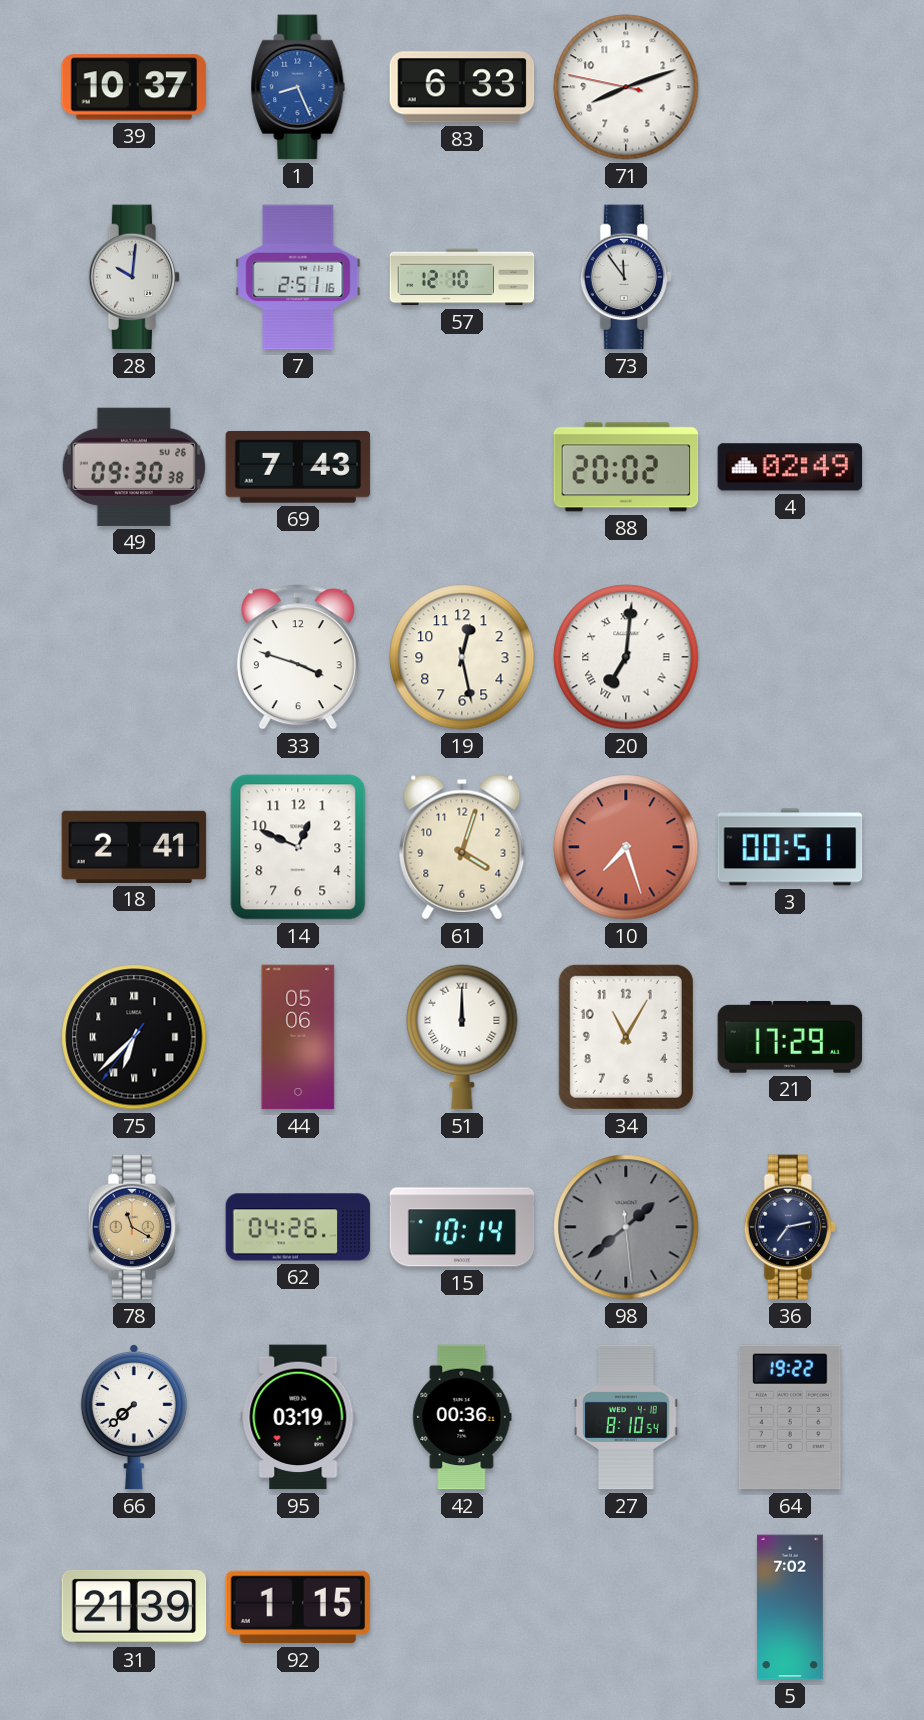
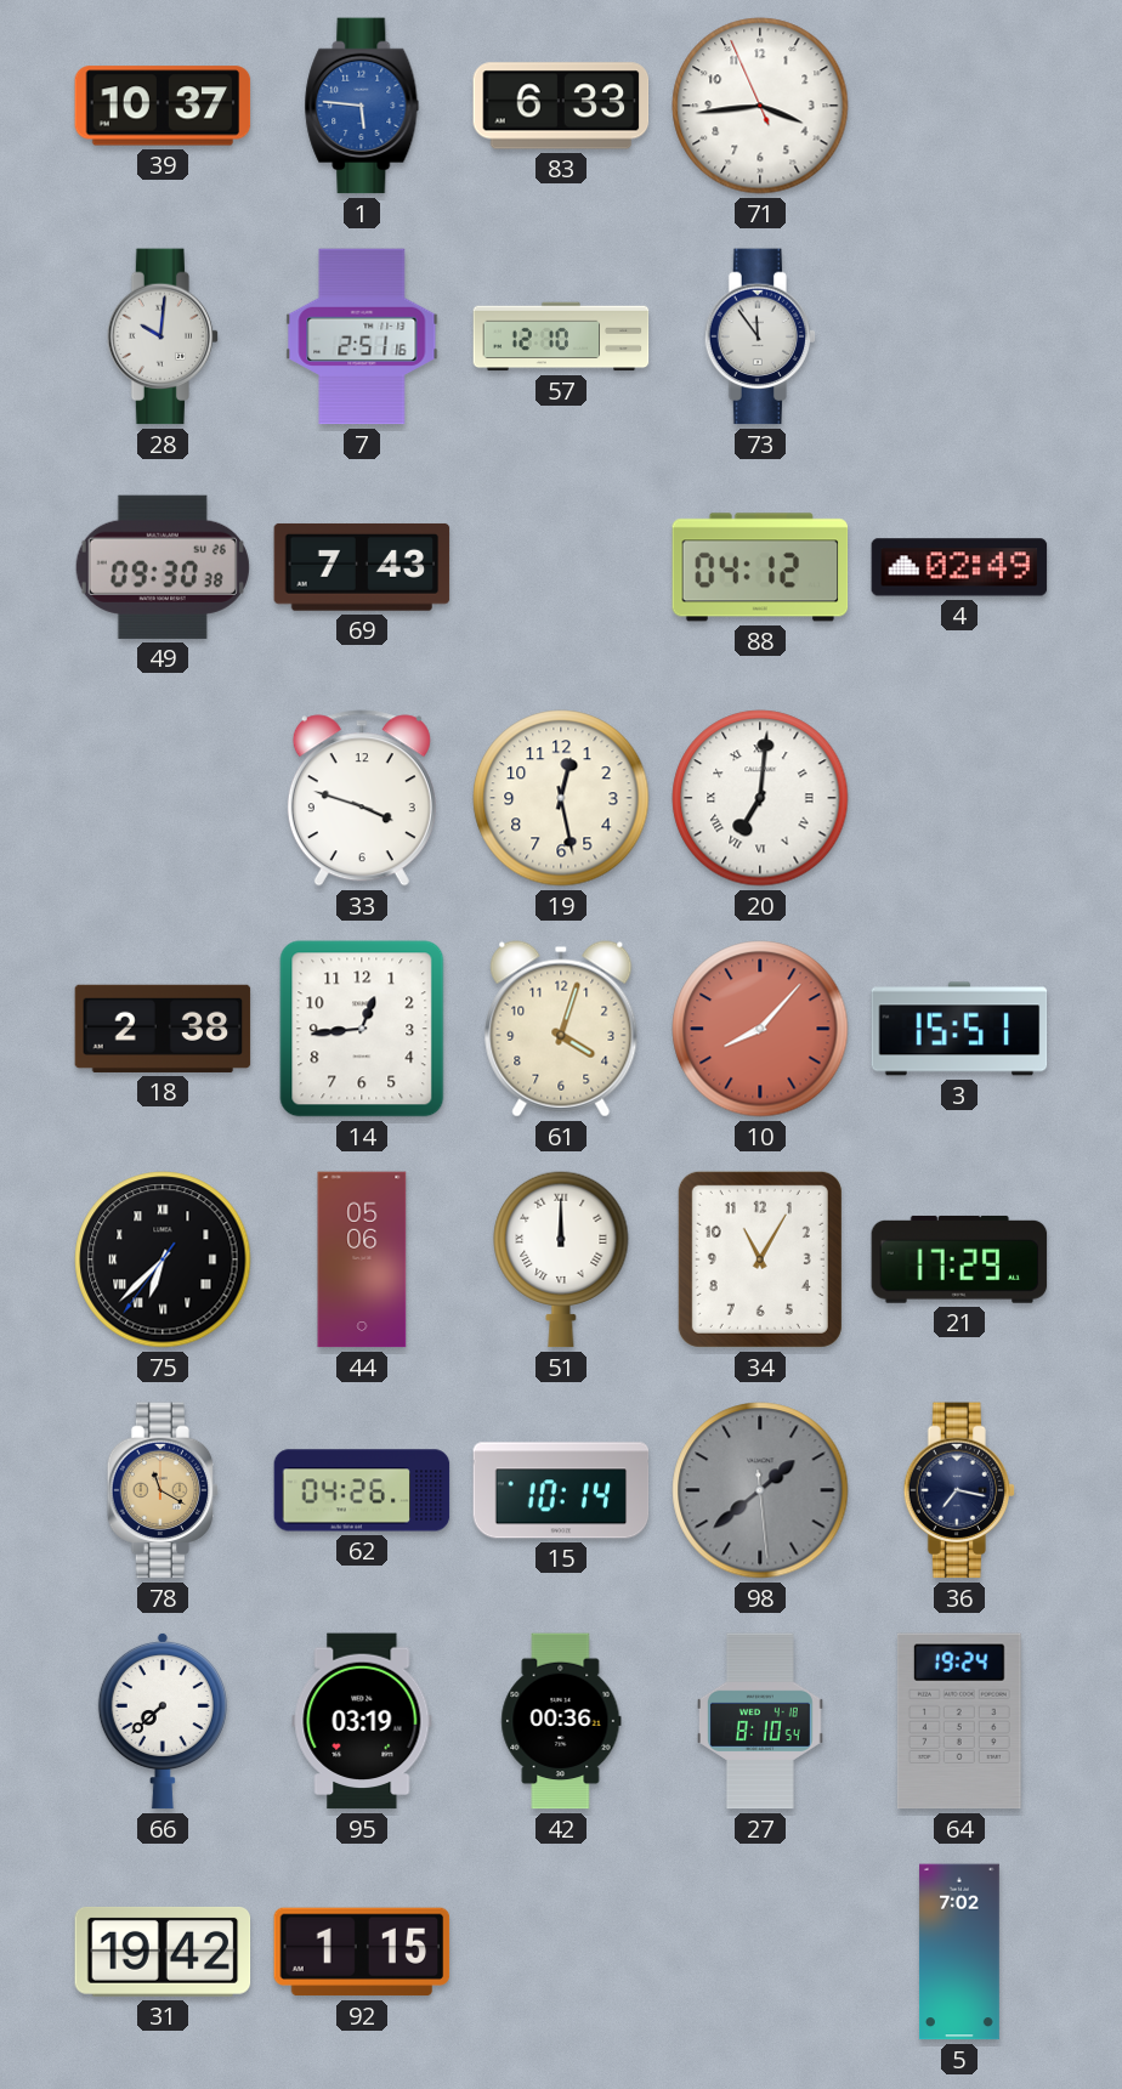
1: 8:26 -> 5:46
71: 8:11 -> 3:43
88: 20:02 -> 04:12
18: 2:41 -> 2:38
14: 12:49 -> 12:44
10: 7:27 -> 8:07
3: 00:51 -> 15:51
36: 7:13 -> 7:17
64: 19:22 -> 19:24
31: 21:39 -> 19:42
